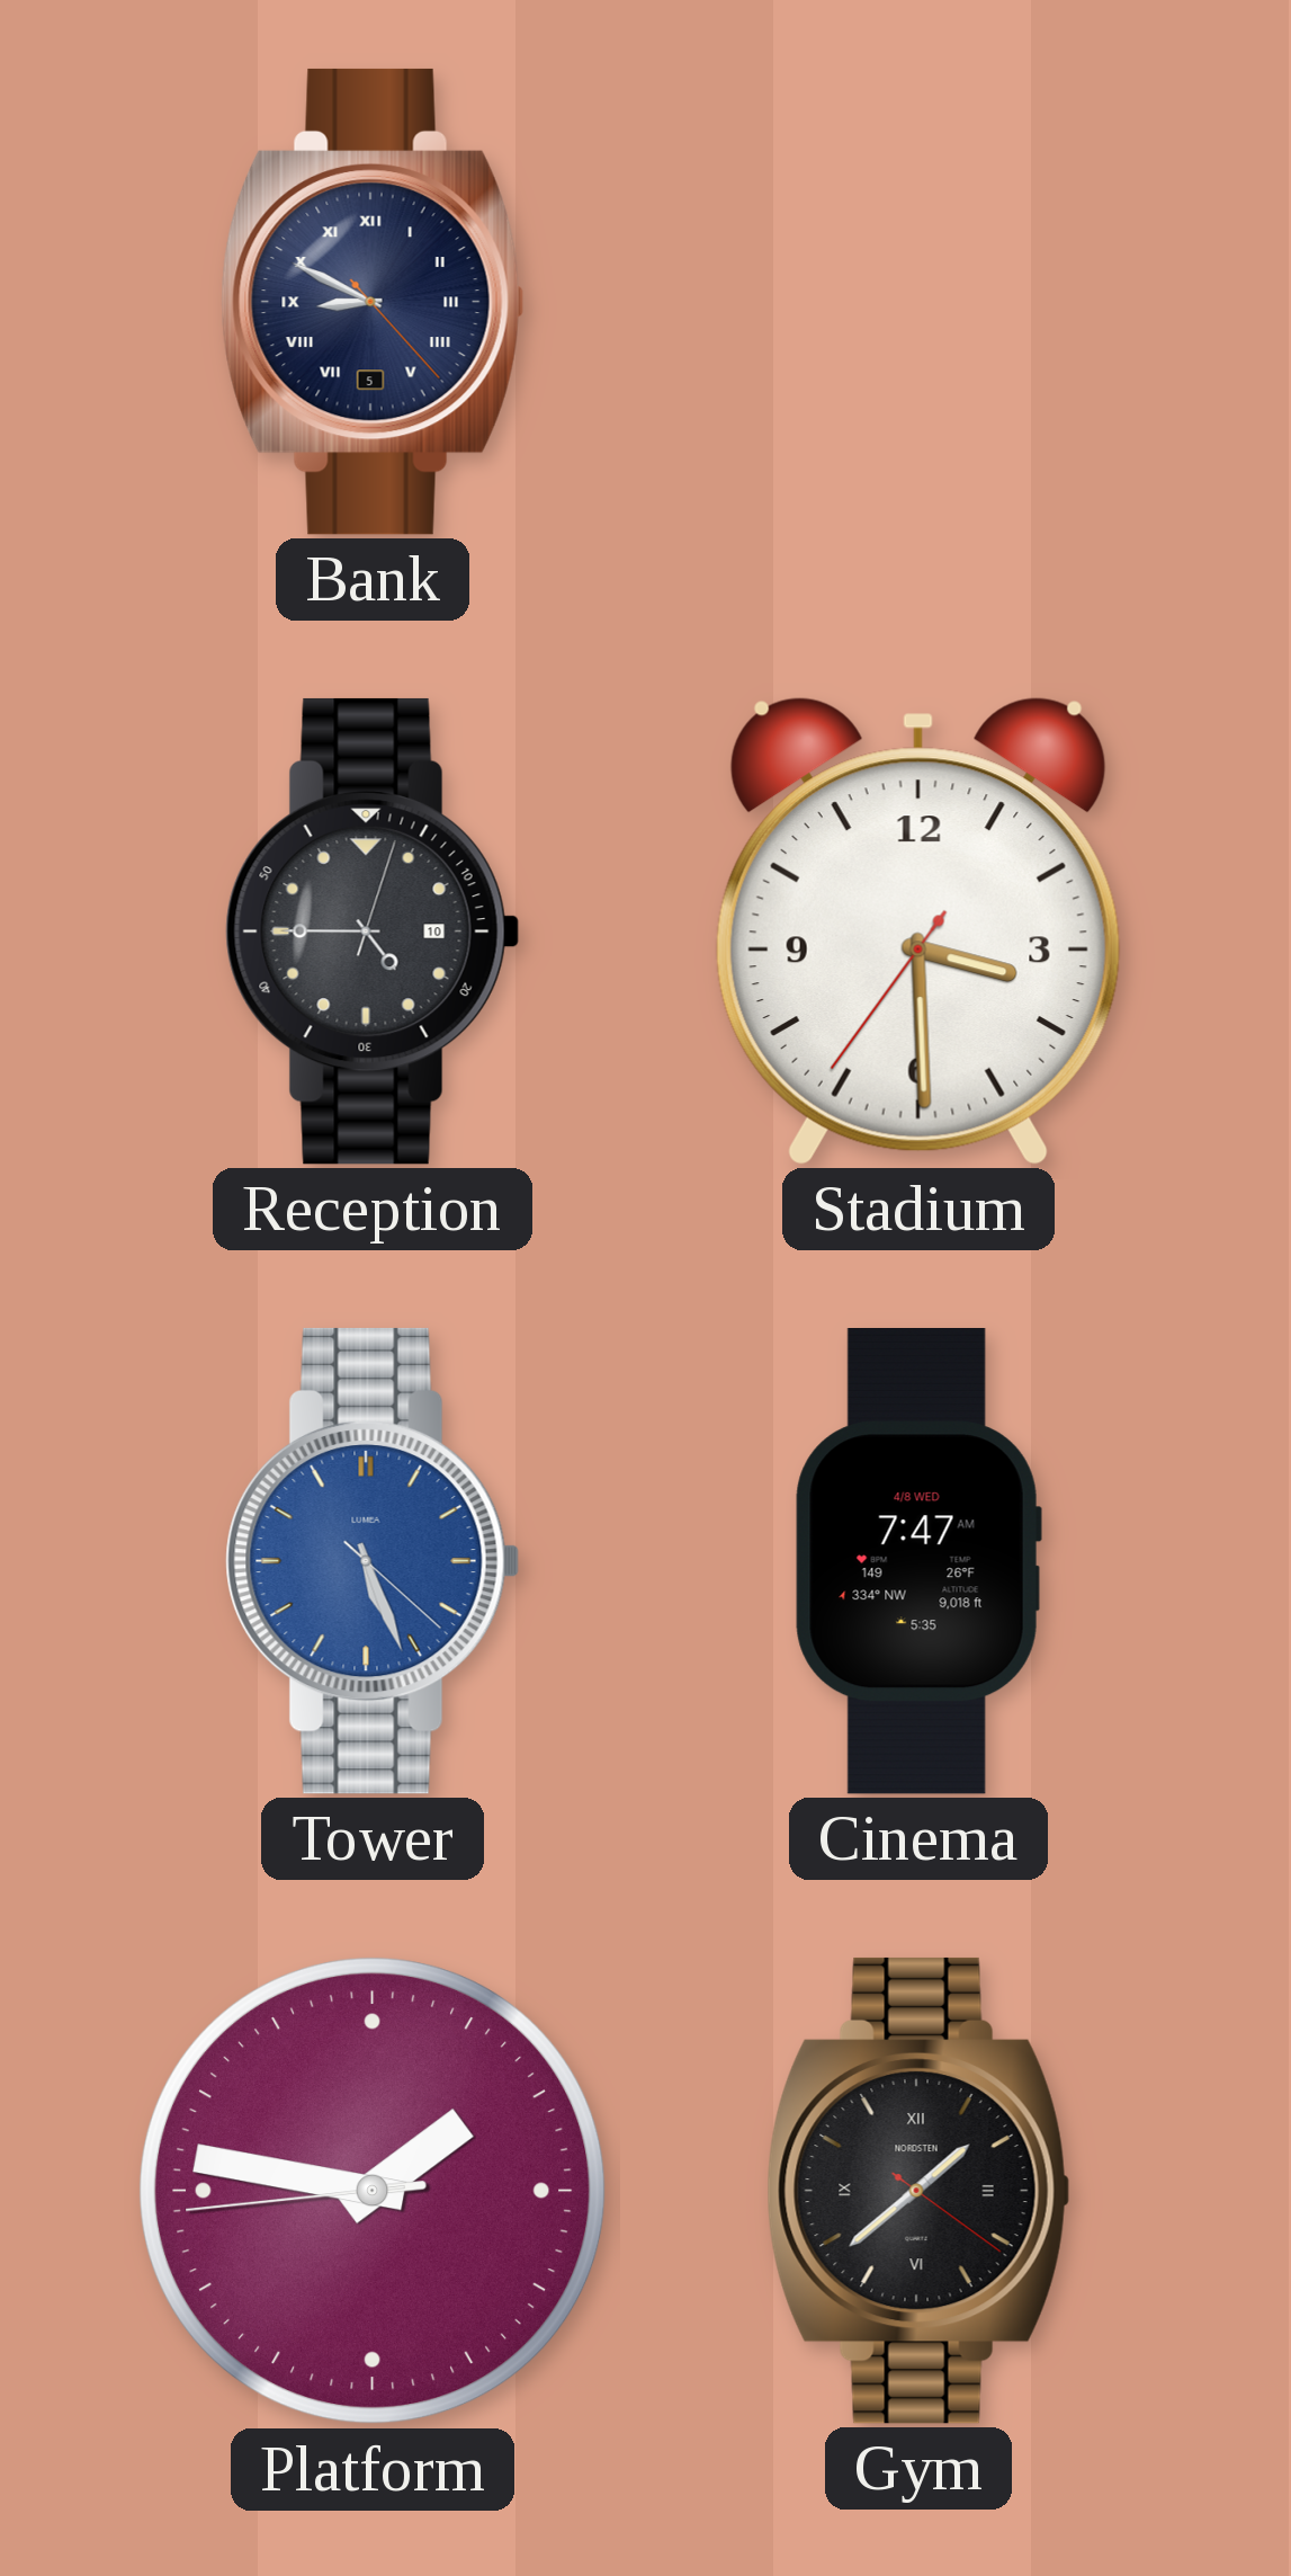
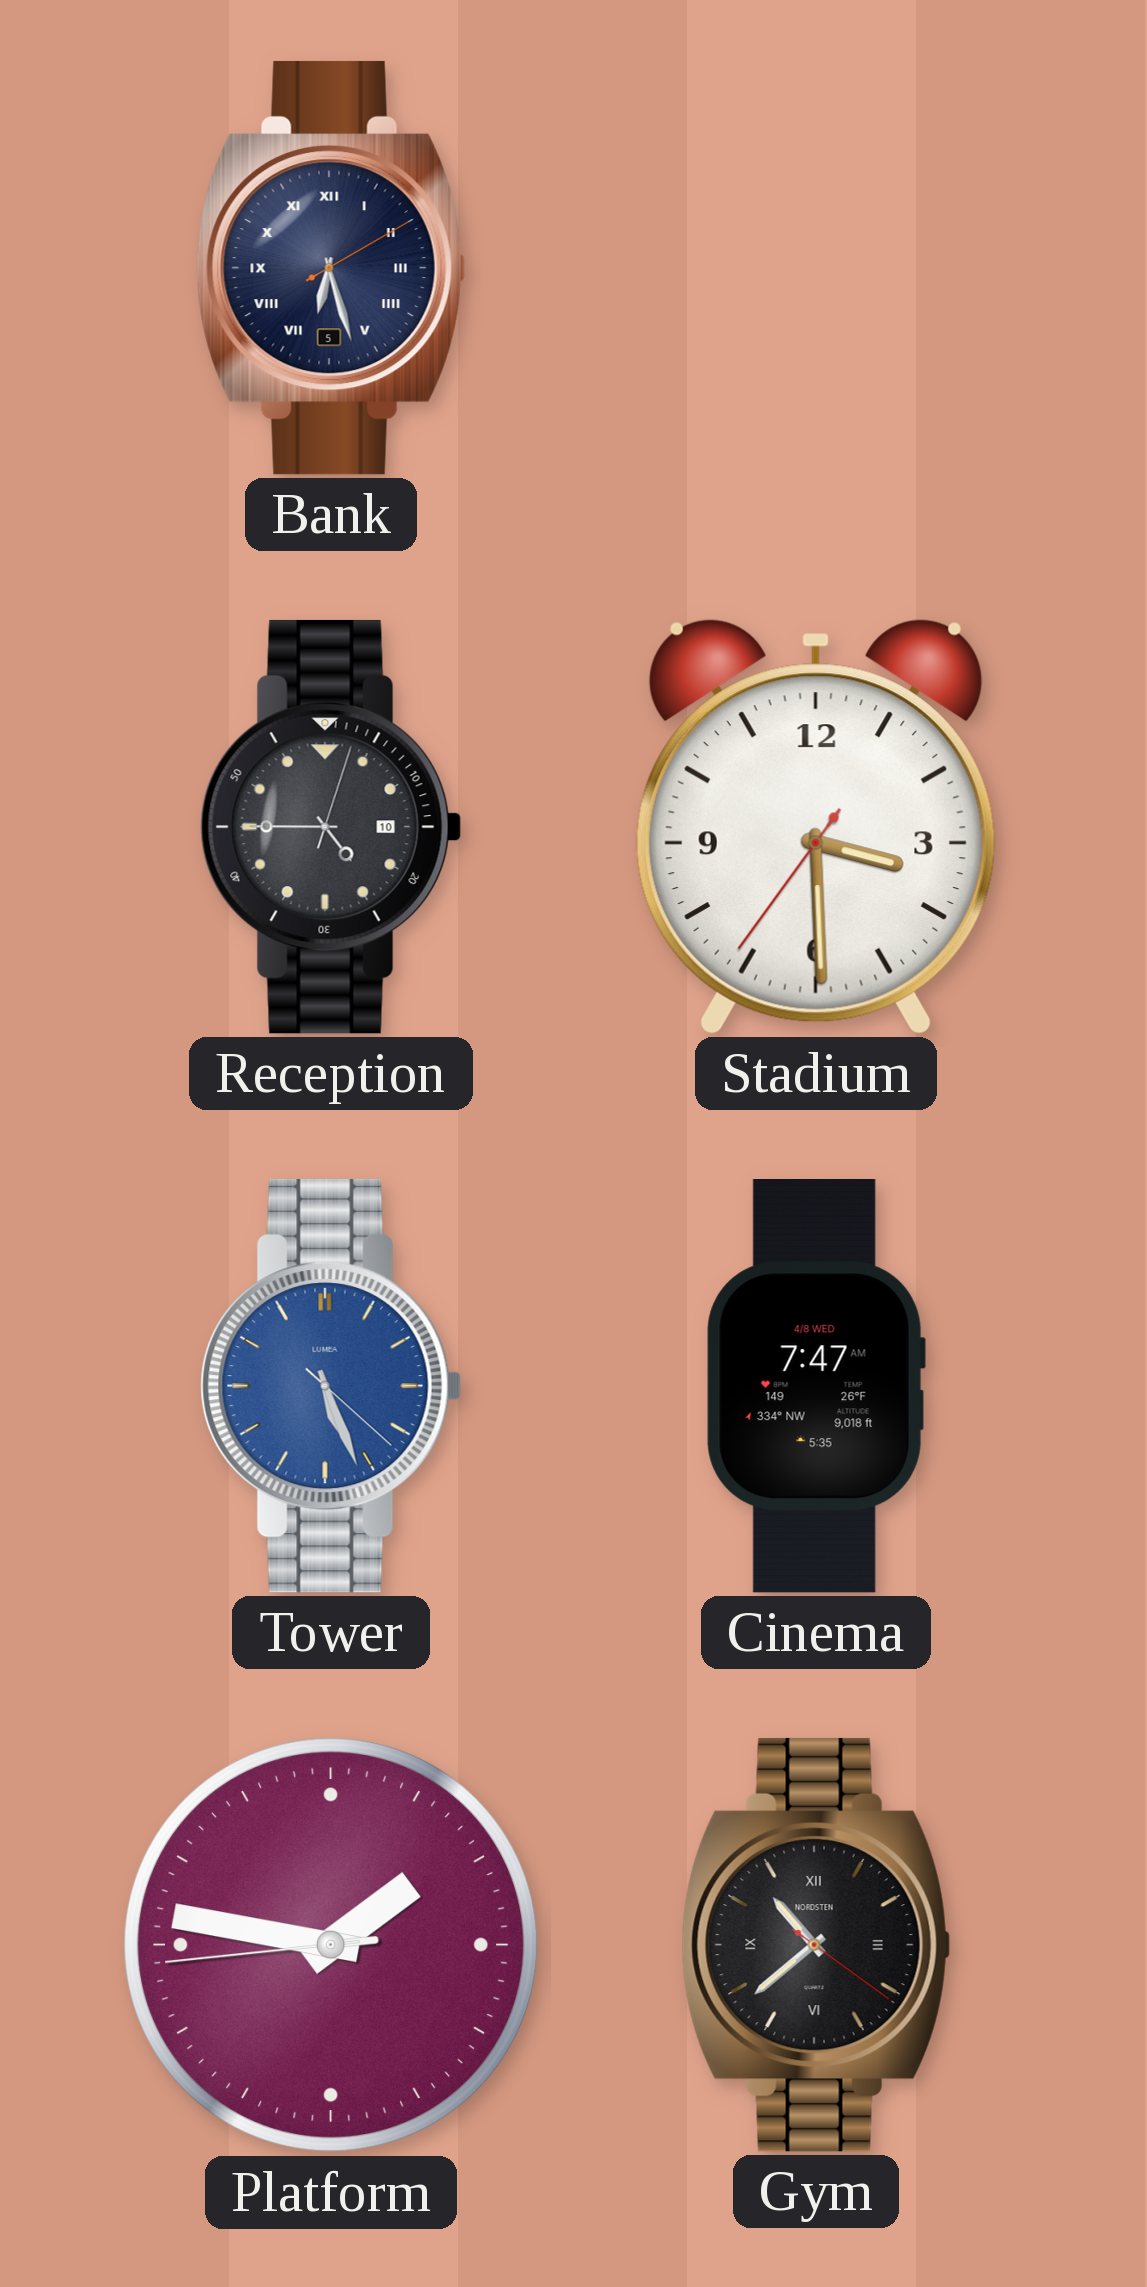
Bank: 8:49 -> 6:27
Gym: 1:38 -> 10:38
